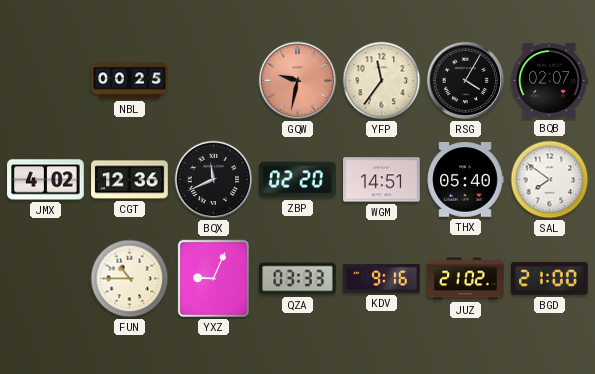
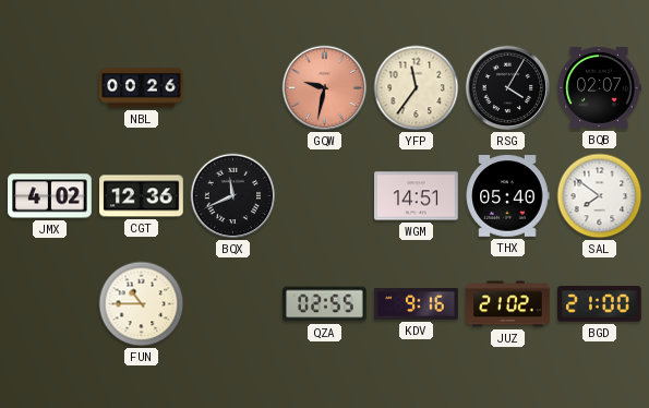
NBL: 00:25 -> 00:26
ZBP: 02:20 -> none
YXZ: 9:04 -> none
QZA: 03:33 -> 02:55
